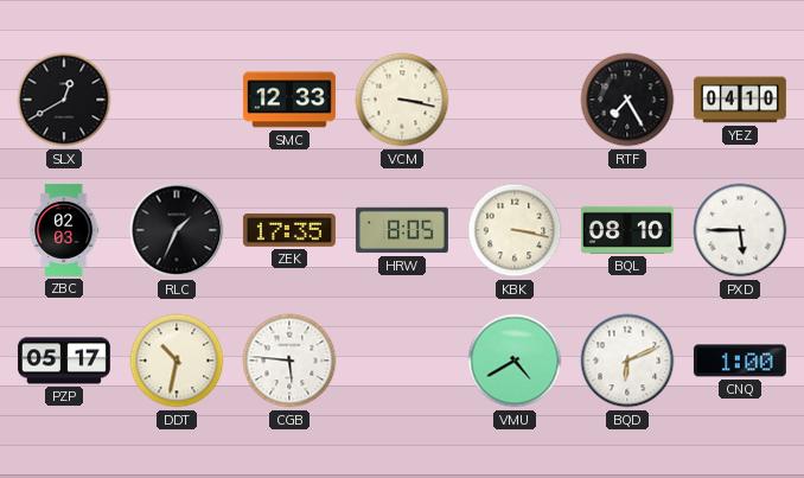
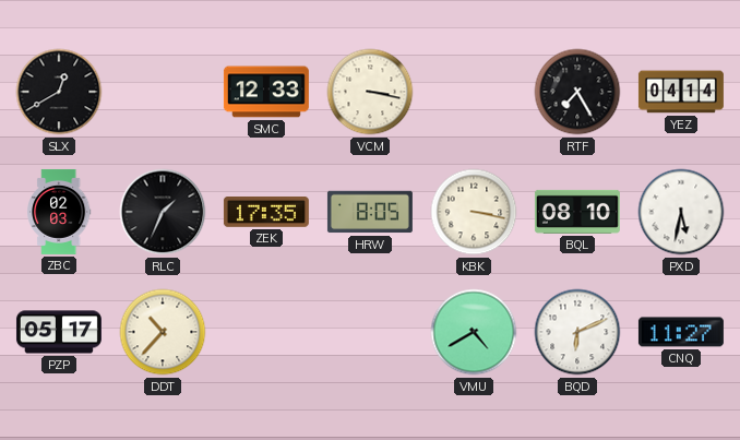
YEZ: 04:10 -> 04:14
PXD: 5:45 -> 5:32
DDT: 10:32 -> 10:37
CGB: 5:46 -> none
CNQ: 1:00 -> 11:27
